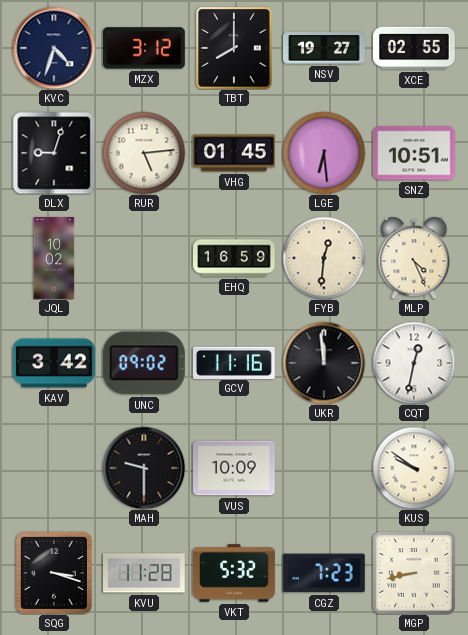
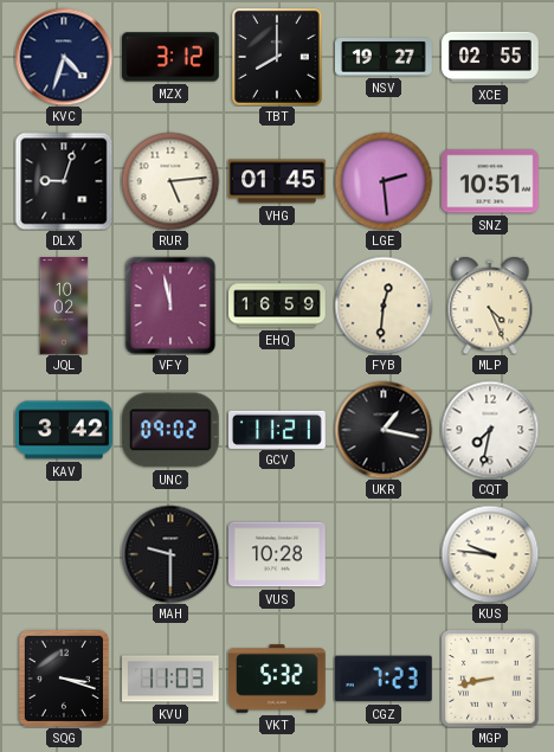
LGE: 6:29 -> 2:29
VFY: none -> 11:58
GCV: 11:16 -> 11:21
UKR: 11:59 -> 1:17
CQT: 12:32 -> 7:32
VUS: 10:09 -> 10:28
KUS: 9:51 -> 9:46
KVU: 11:28 -> 11:03
